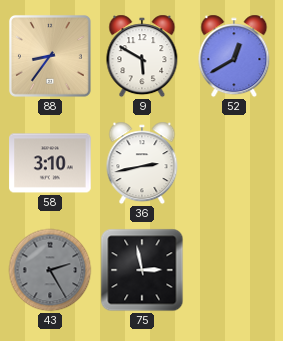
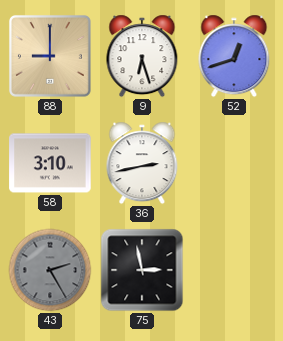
88: 8:36 -> 9:00
9: 5:50 -> 6:27
52: 12:40 -> 12:42
